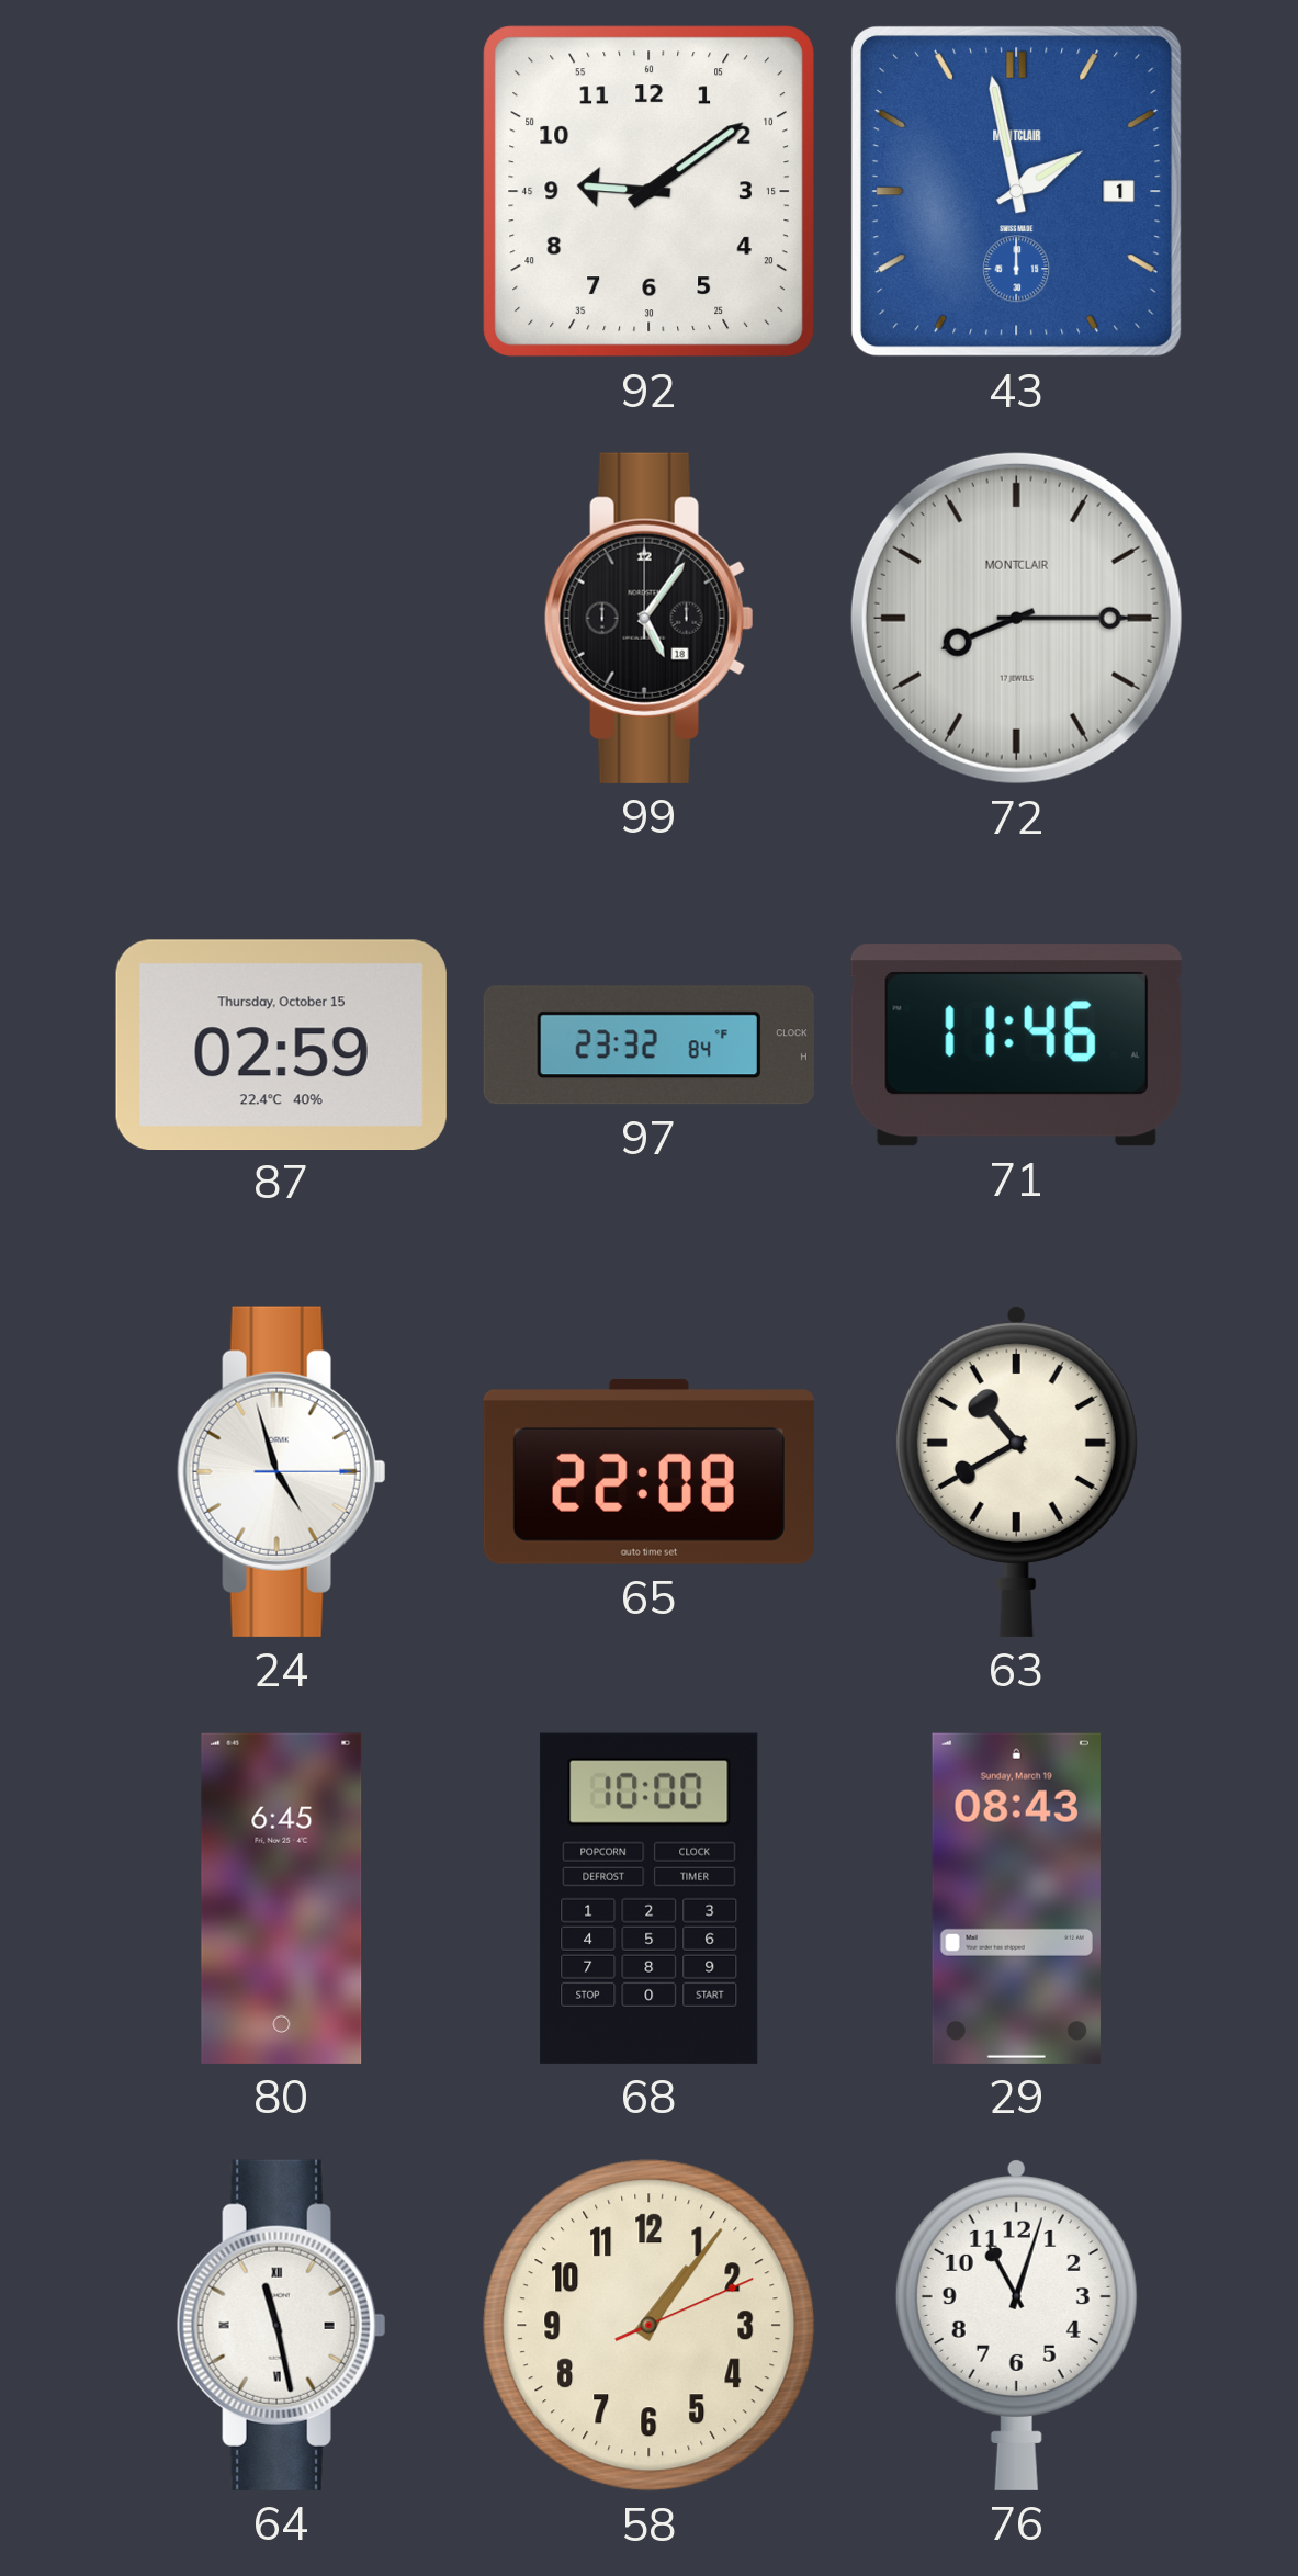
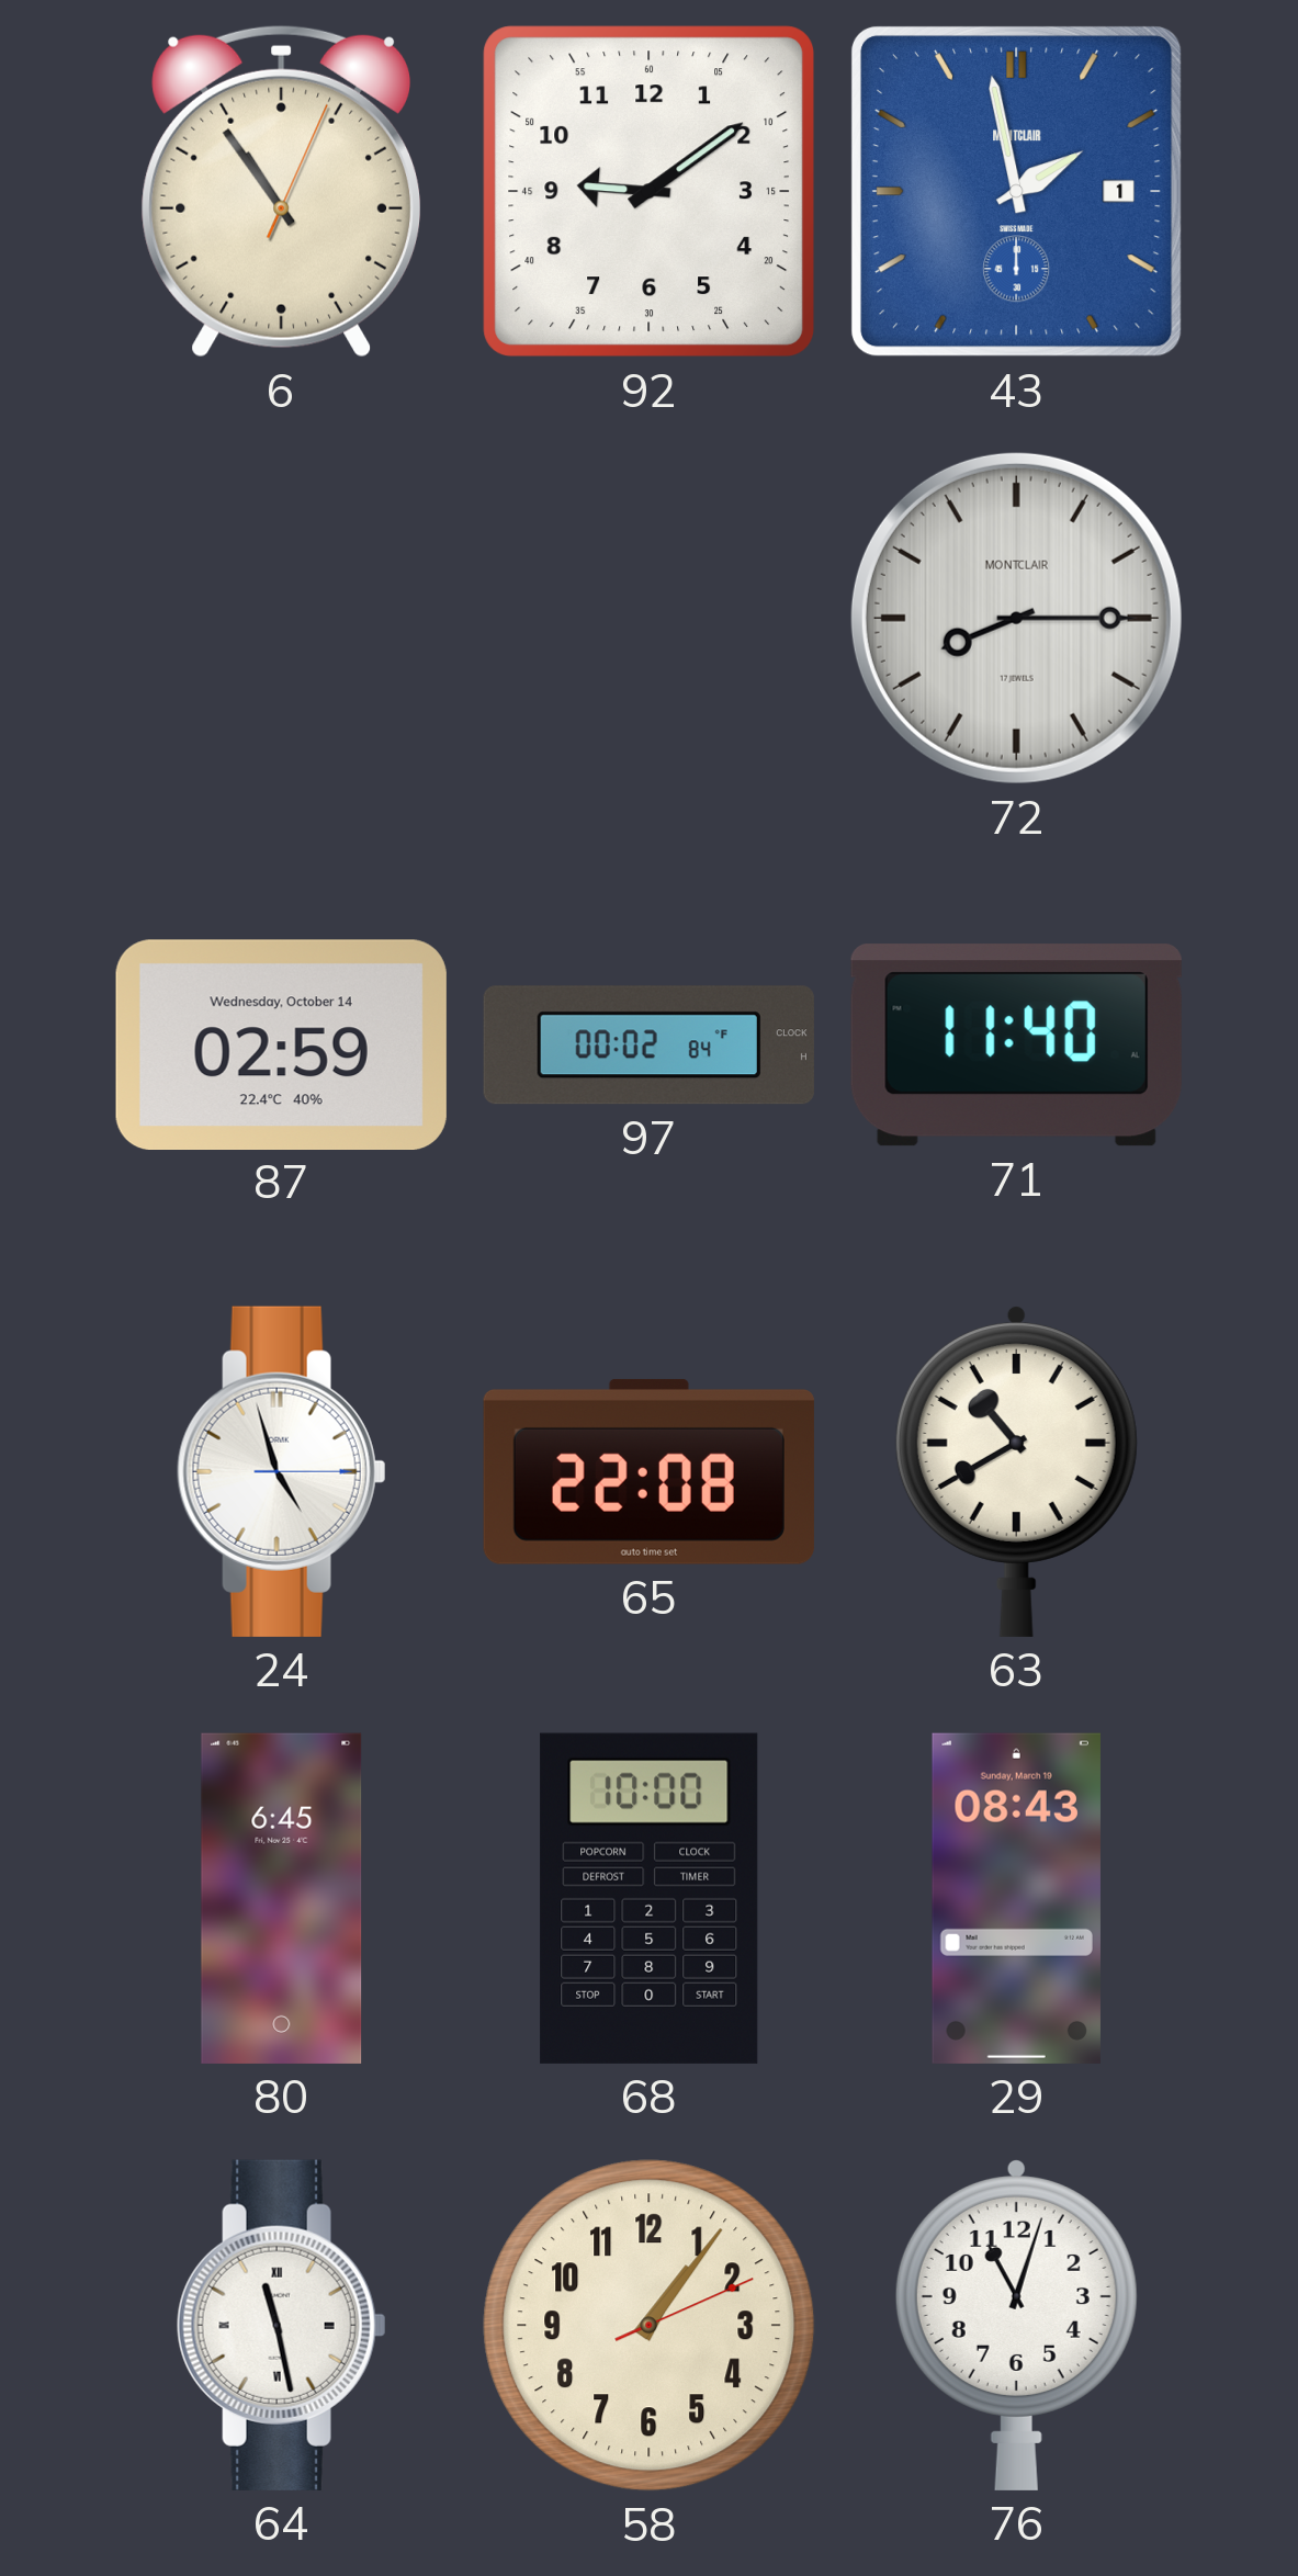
6: none -> 10:54
99: 5:06 -> none
87 date: Thursday, October 15 -> Wednesday, October 14
97: 23:32 -> 00:02
71: 11:46 -> 11:40
